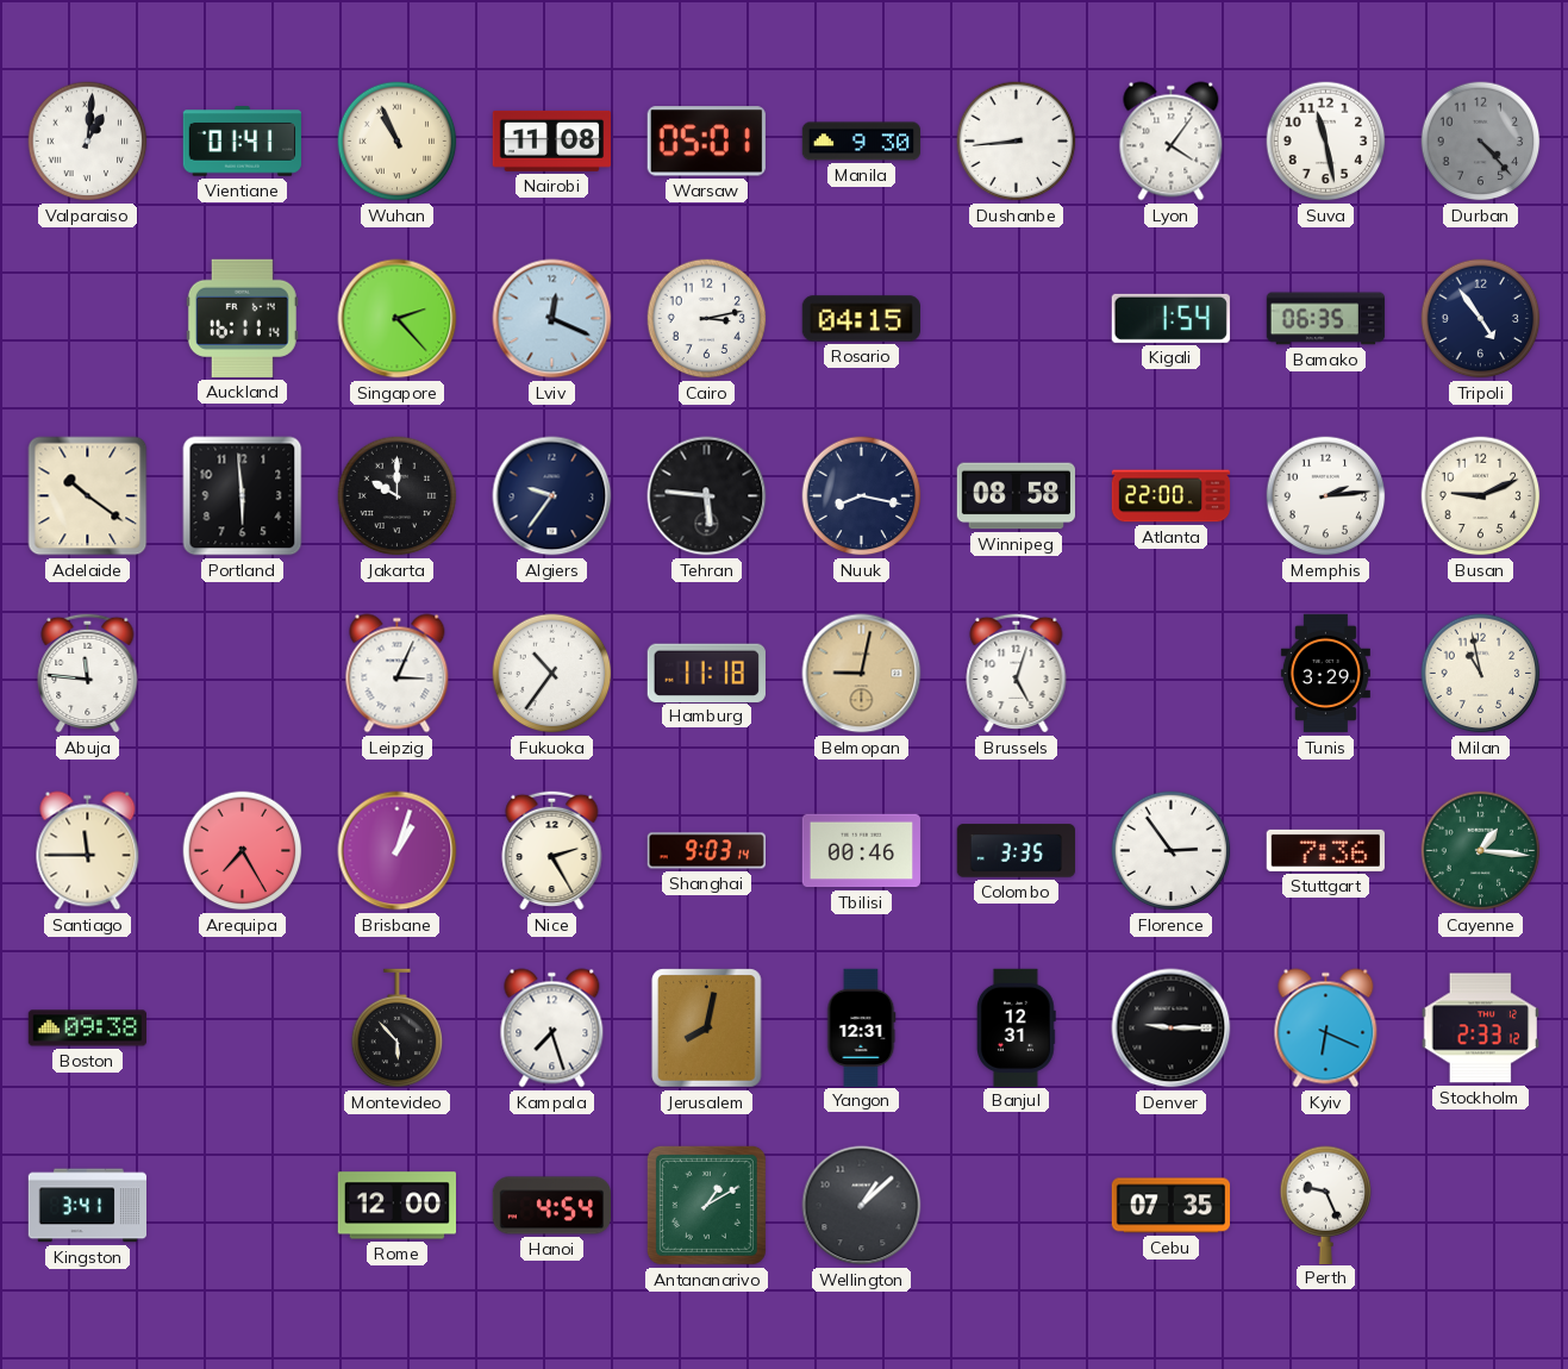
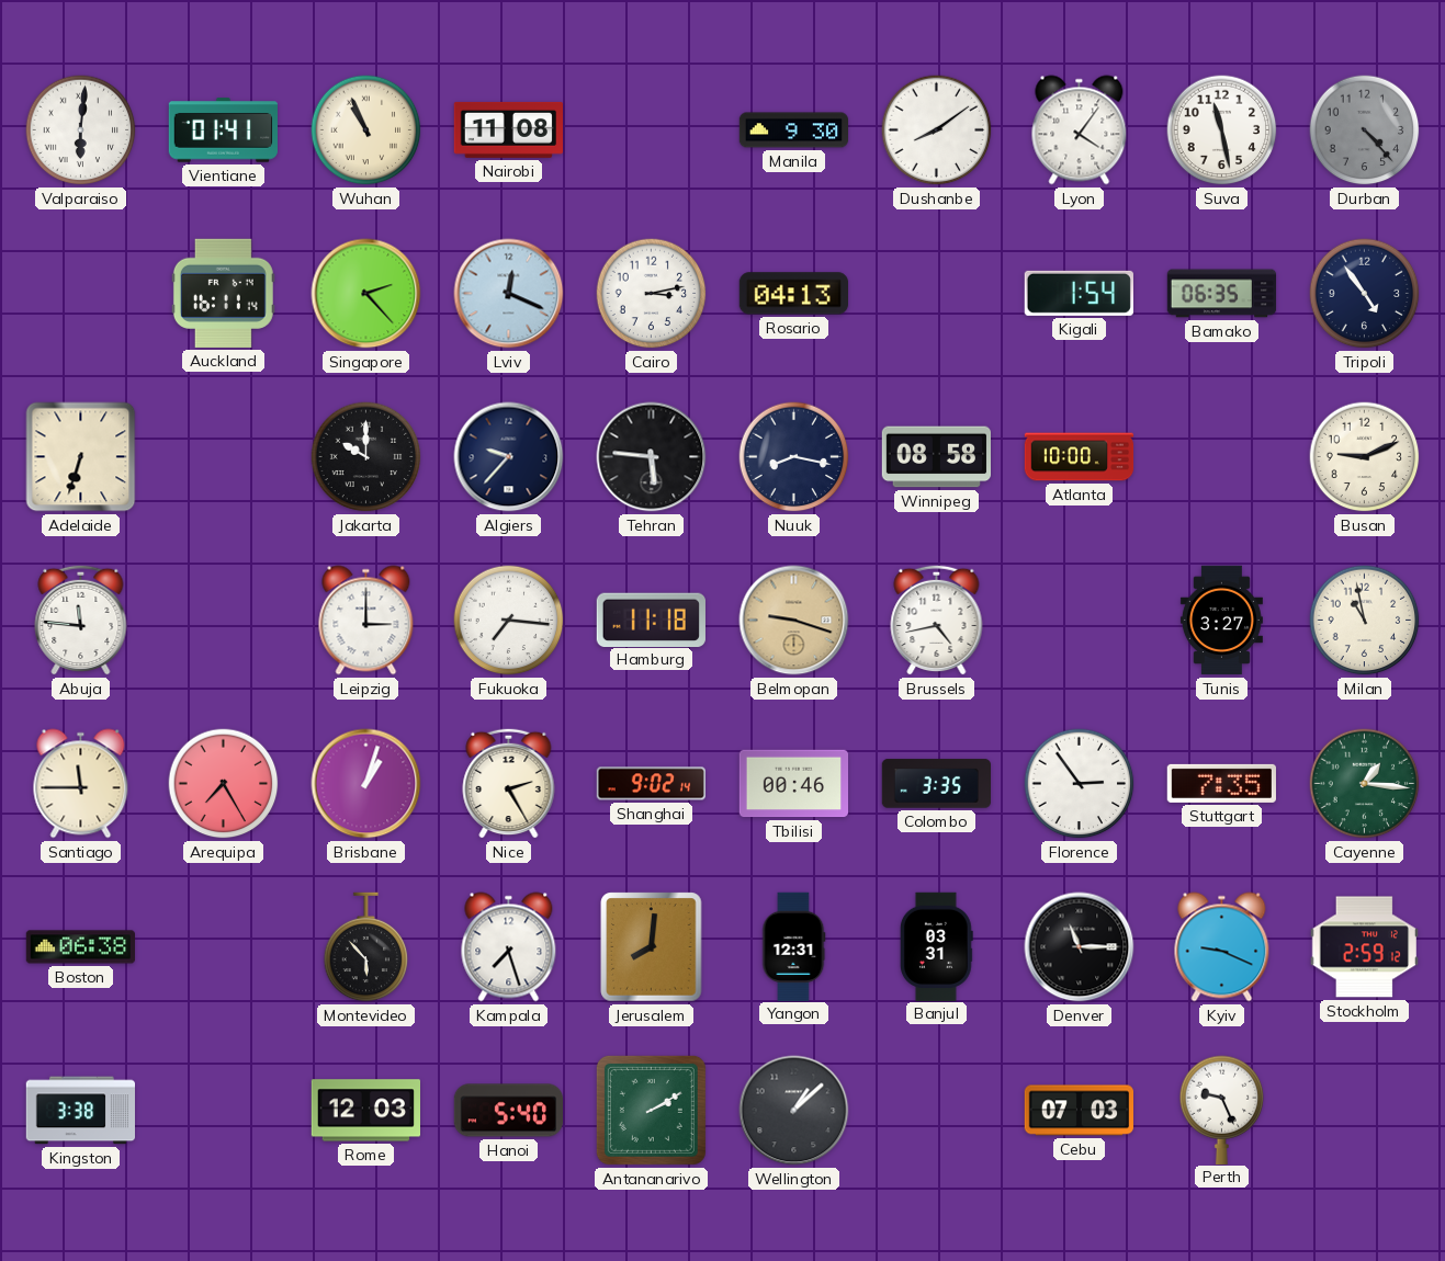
Valparaiso: 1:01 -> 6:01
Warsaw: 05:01 -> none
Dushanbe: 8:44 -> 8:09
Rosario: 04:15 -> 04:13
Adelaide: 10:21 -> 6:33
Portland: 5:59 -> none
Algiers: 9:36 -> 9:37
Atlanta: 22:00 -> 10:00
Memphis: 2:14 -> none
Leipzig: 3:04 -> 3:00
Fukuoka: 10:36 -> 7:16
Belmopan: 9:02 -> 9:18
Brussels: 5:03 -> 4:43
Tunis: 3:29 -> 3:27
Shanghai: 9:03 -> 9:02
Stuttgart: 7:36 -> 7:35
Boston: 09:38 -> 06:38
Jerusalem: 8:02 -> 8:01
Banjul: 12:31 -> 03:31
Denver: 9:15 -> 11:15
Kyiv: 6:19 -> 9:19
Stockholm: 2:33 -> 2:59
Kingston: 3:41 -> 3:38
Rome: 12:00 -> 12:03
Hanoi: 4:54 -> 5:40
Antananarivo: 1:10 -> 2:10
Cebu: 07:35 -> 07:03
